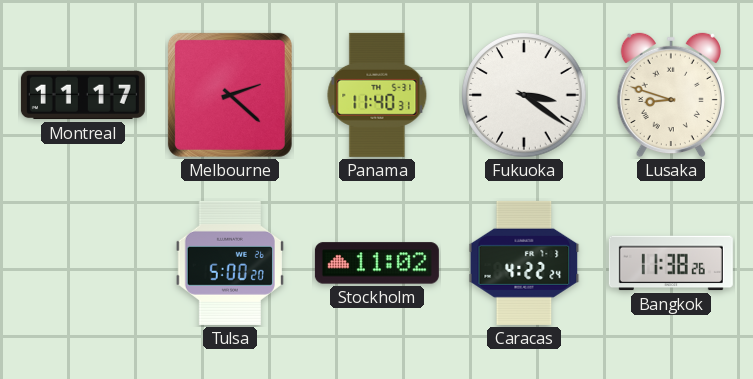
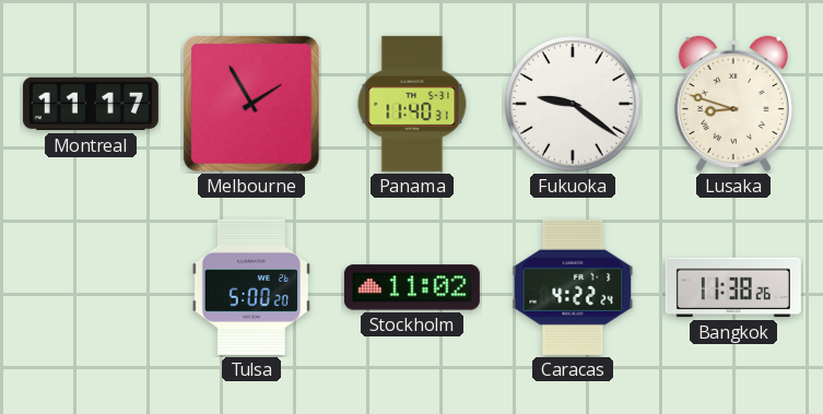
Melbourne: 2:22 -> 1:55
Fukuoka: 3:21 -> 9:21
